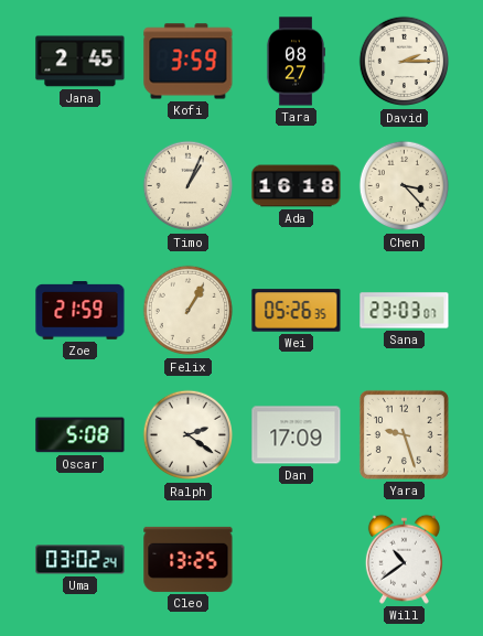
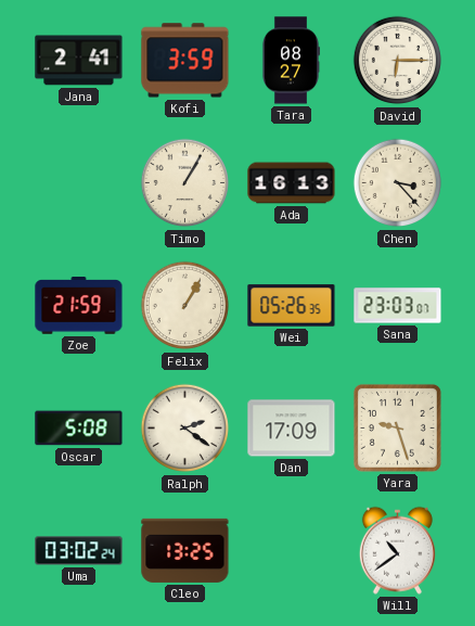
Jana: 2:45 -> 2:41
David: 2:15 -> 6:15
Timo: 1:04 -> 1:05
Ada: 16:18 -> 16:13
